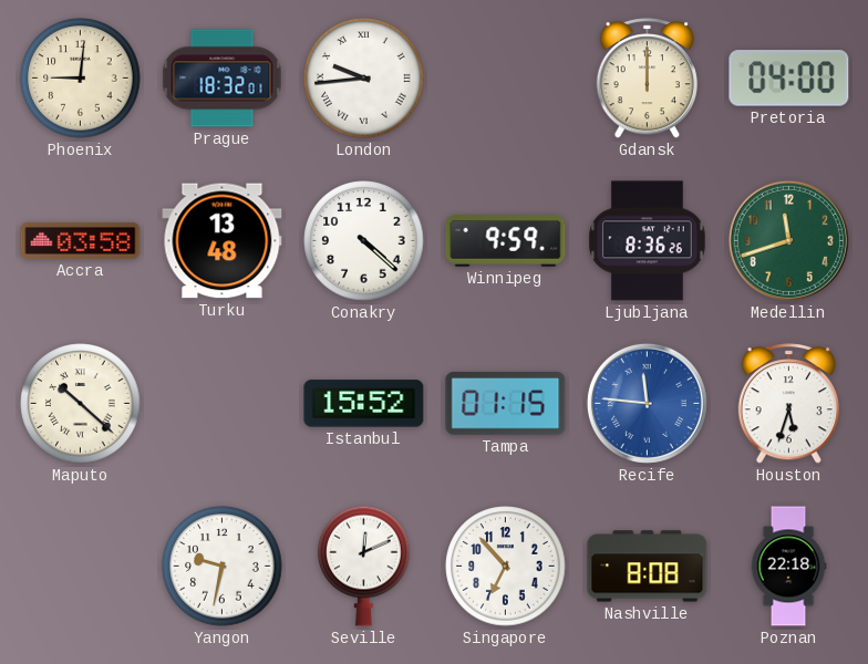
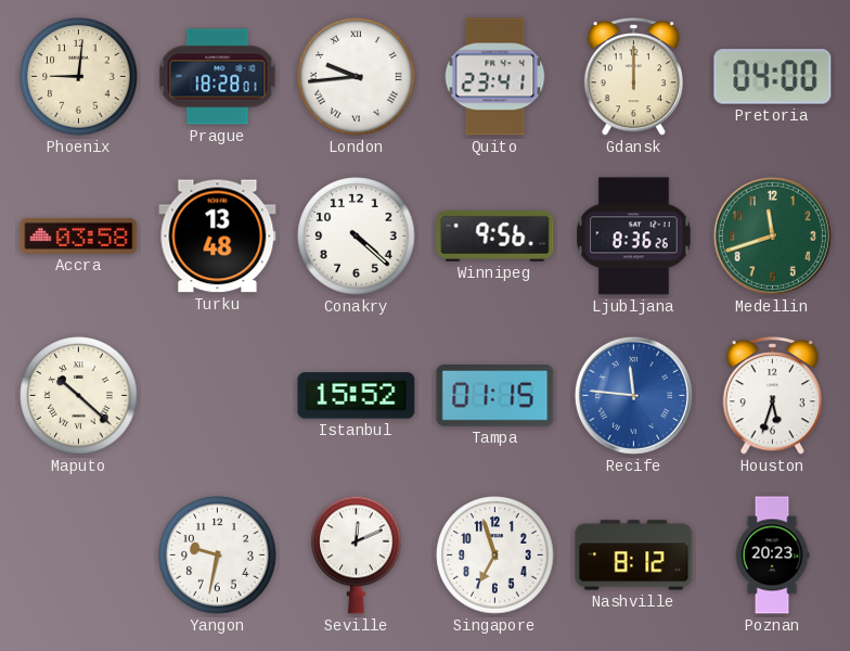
Prague: 18:32 -> 18:28
Quito: none -> 23:41
Winnipeg: 9:59 -> 9:56
Singapore: 6:53 -> 6:57
Nashville: 8:08 -> 8:12
Poznan: 22:18 -> 20:23
